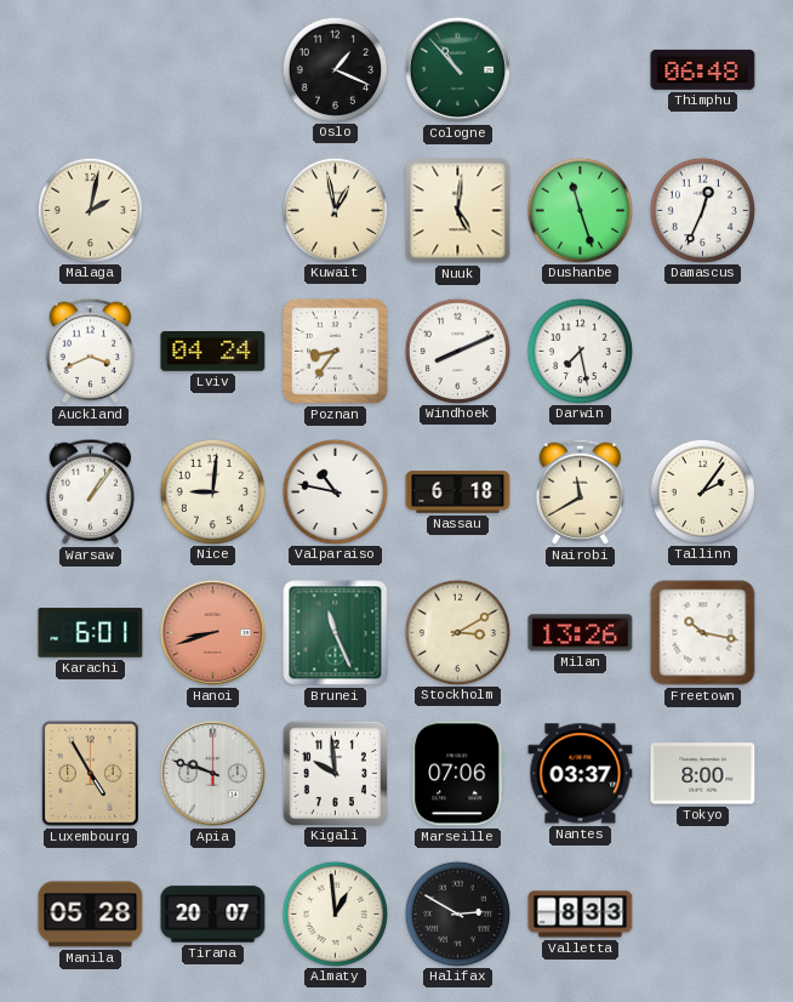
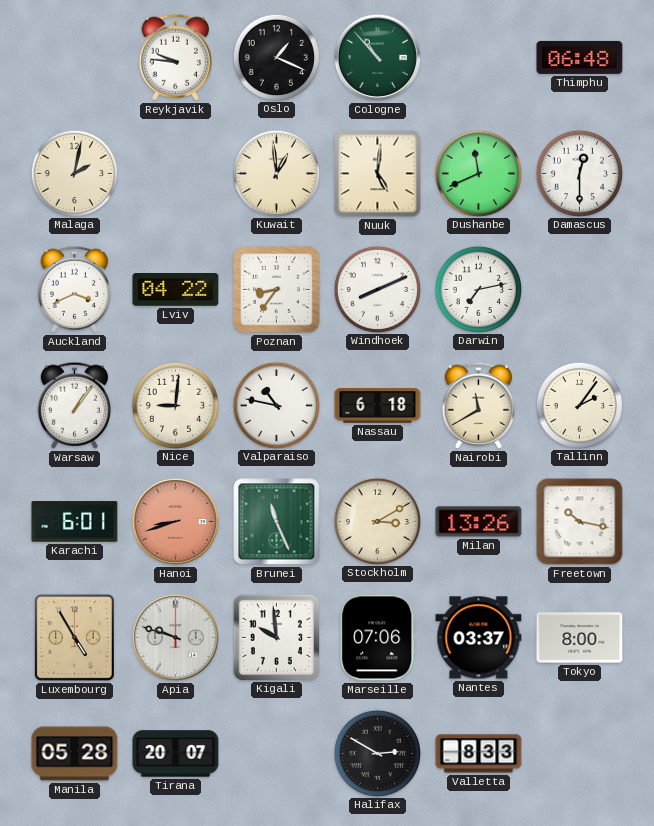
Reykjavik: none -> 9:46
Kuwait: 12:58 -> 12:59
Dushanbe: 11:27 -> 11:41
Damascus: 12:34 -> 12:30
Lviv: 04:24 -> 04:22
Darwin: 7:28 -> 7:13
Almaty: 12:59 -> none
